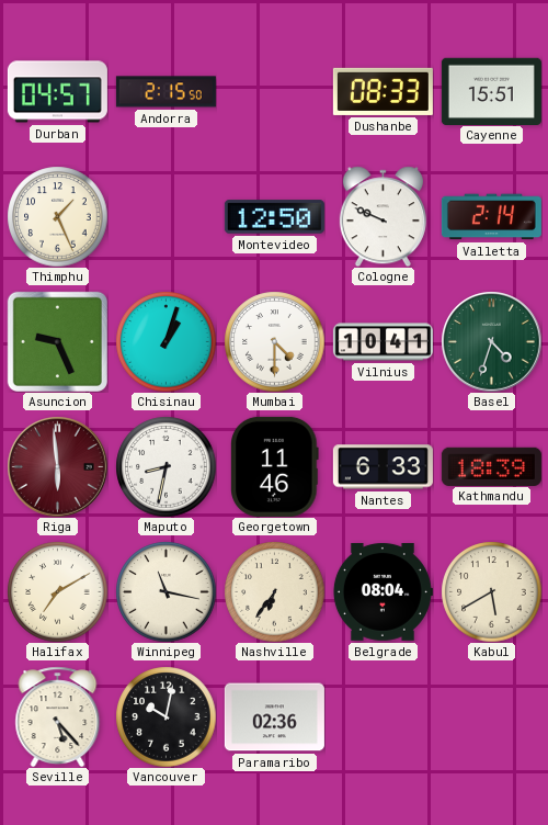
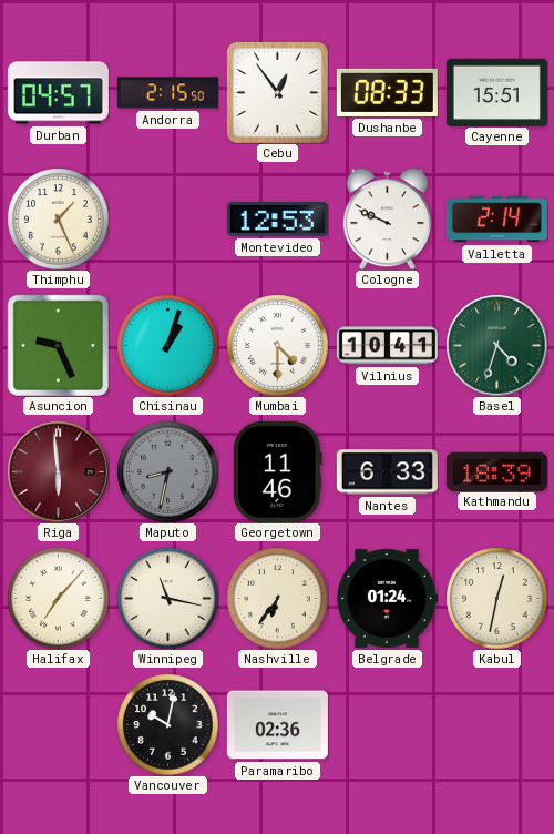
Cebu: none -> 12:54
Montevideo: 12:50 -> 12:53
Maputo dial: white -> grey
Halifax: 7:10 -> 7:07
Belgrade: 08:04 -> 01:24
Kabul: 5:40 -> 12:32
Seville: 5:23 -> none
